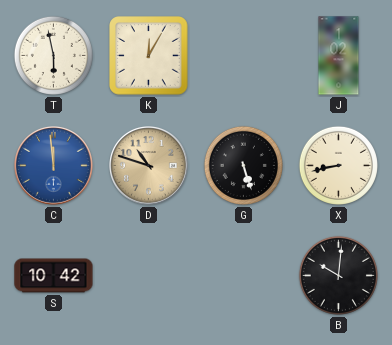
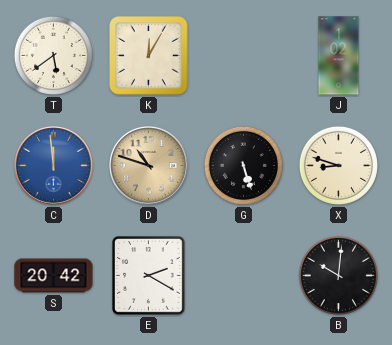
T: 5:58 -> 5:39
X: 8:43 -> 8:48
S: 10:42 -> 20:42
E: none -> 2:20
